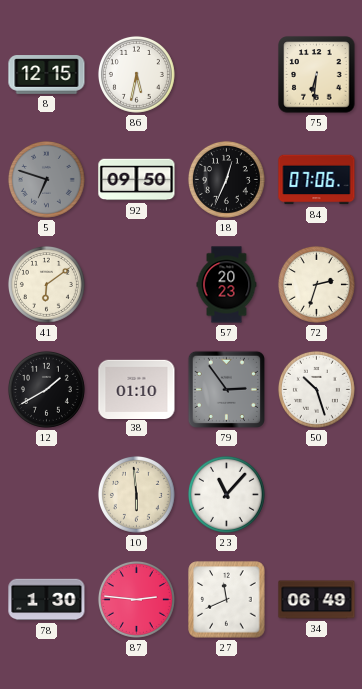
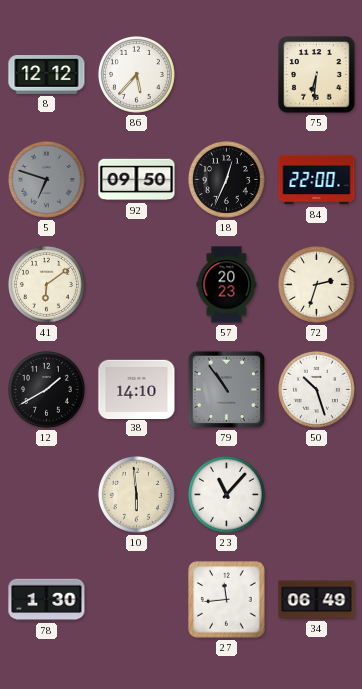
8: 12:15 -> 12:12
86: 5:32 -> 5:37
84: 07:06 -> 22:00
38: 01:10 -> 14:10
79: 2:54 -> 10:54
87: 2:46 -> none
27: 11:41 -> 11:44
